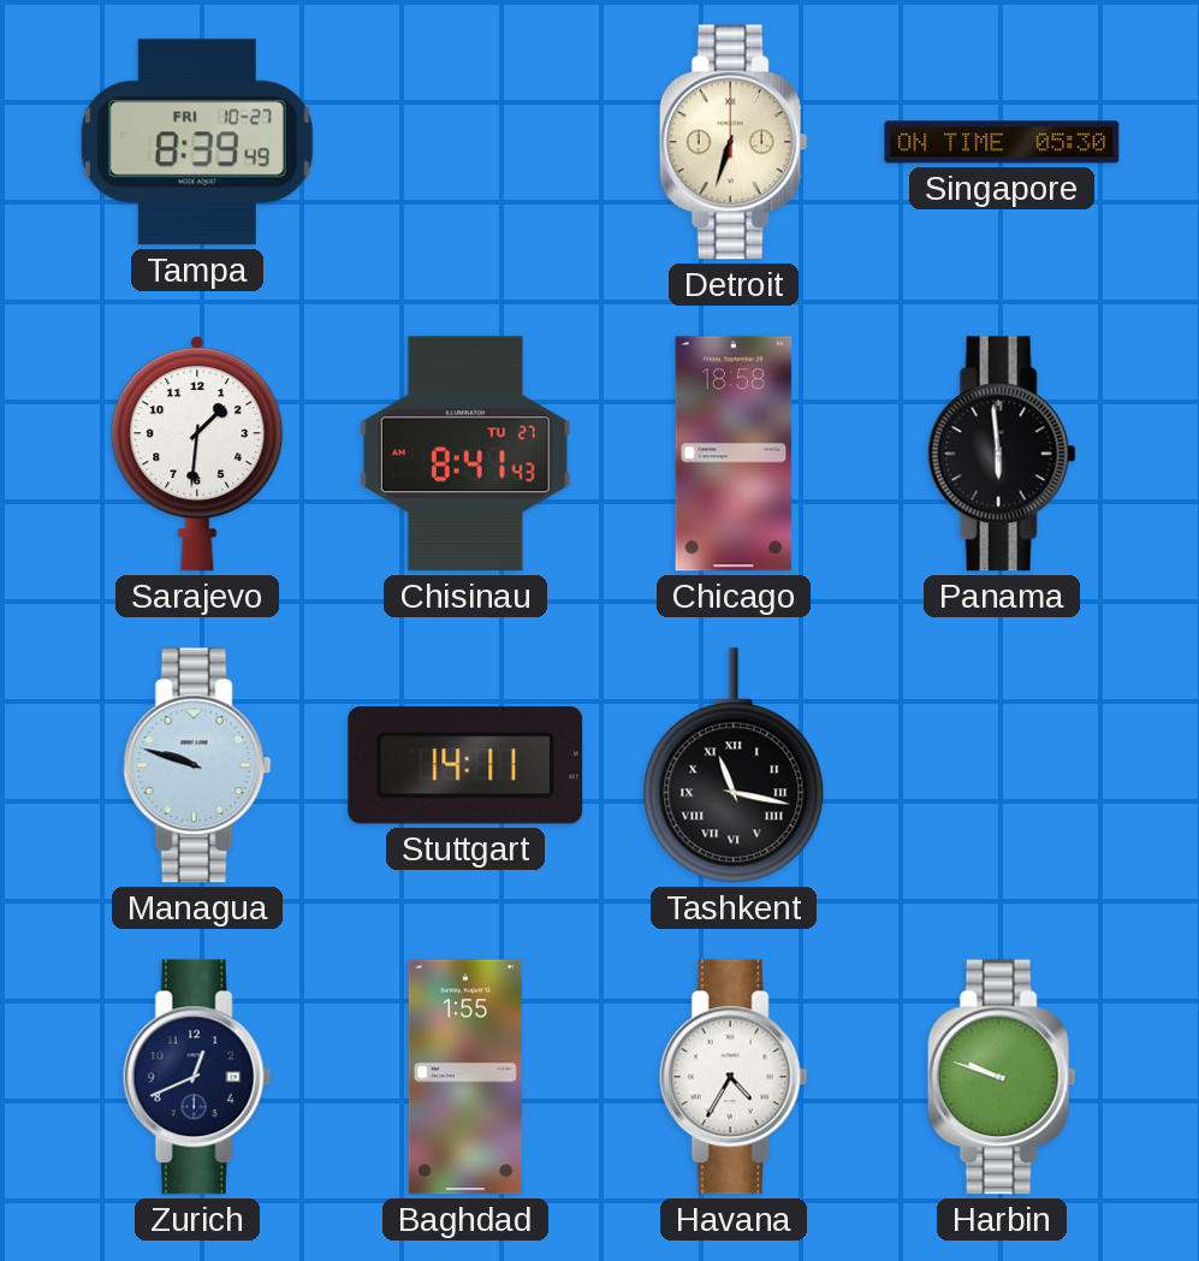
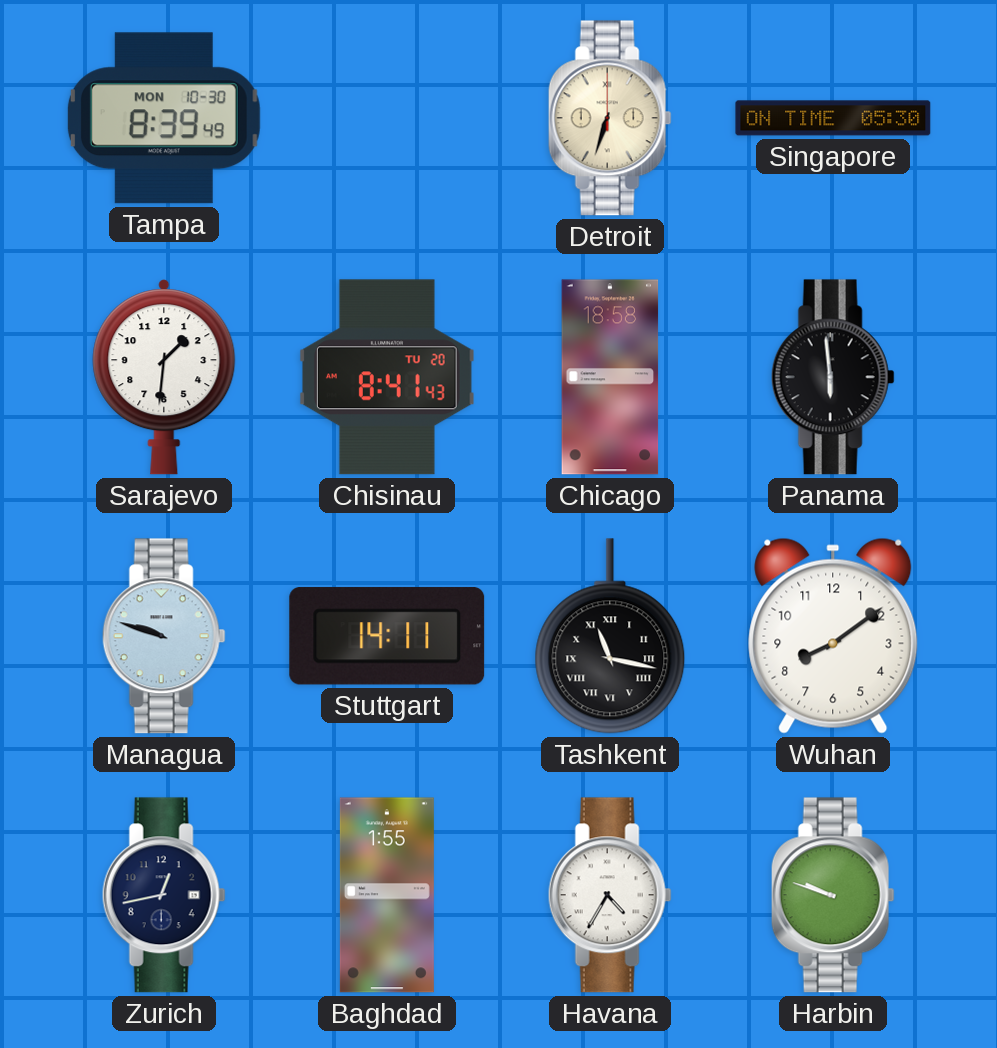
Tampa date: FRI 10-27 -> MON 10-30
Chisinau date: TU 27 -> TU 20
Wuhan: none -> 8:09
Zurich: 12:41 -> 12:43
